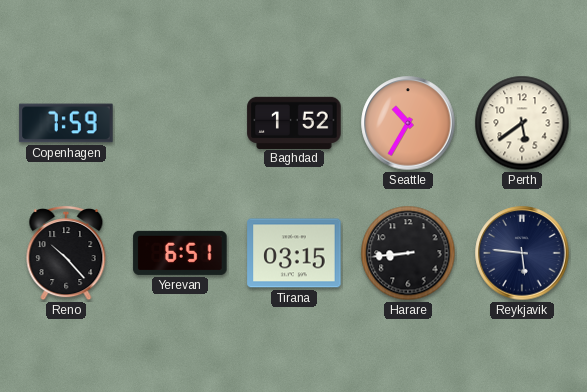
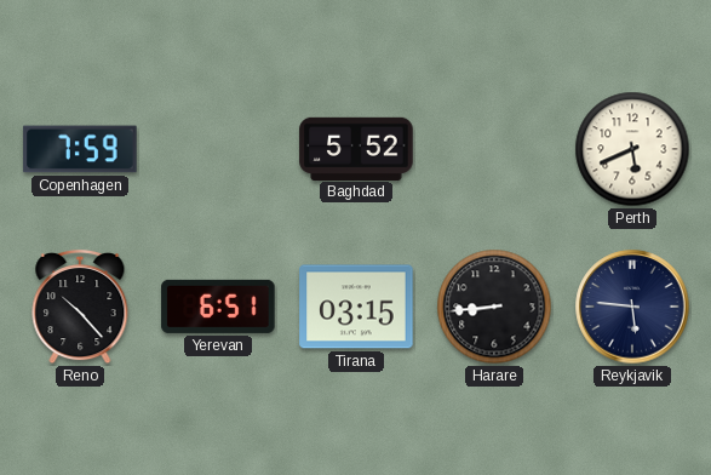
Baghdad: 1:52 -> 5:52
Seattle: 10:35 -> none
Perth: 5:39 -> 5:41
